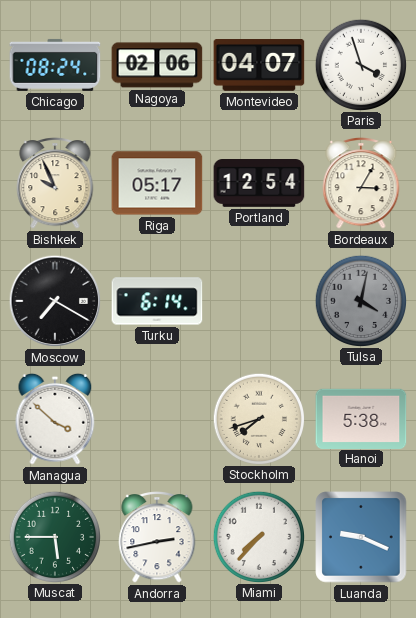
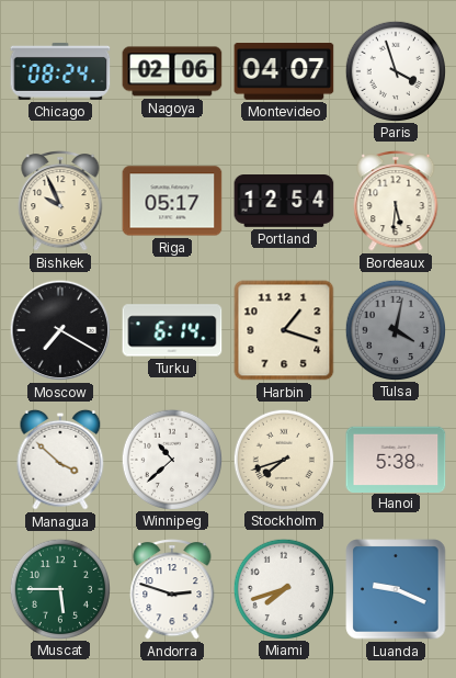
Bordeaux: 3:05 -> 5:31
Harbin: none -> 1:18
Winnipeg: none -> 10:38
Andorra: 2:43 -> 2:48
Miami: 7:37 -> 7:42
